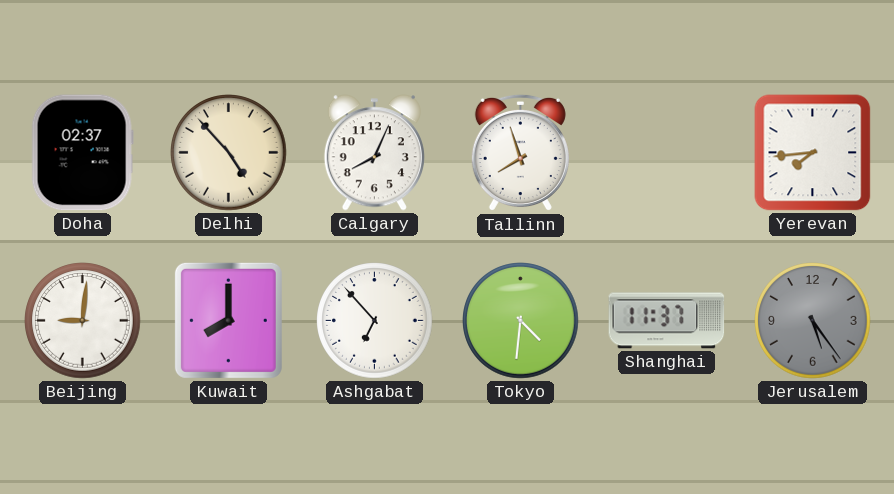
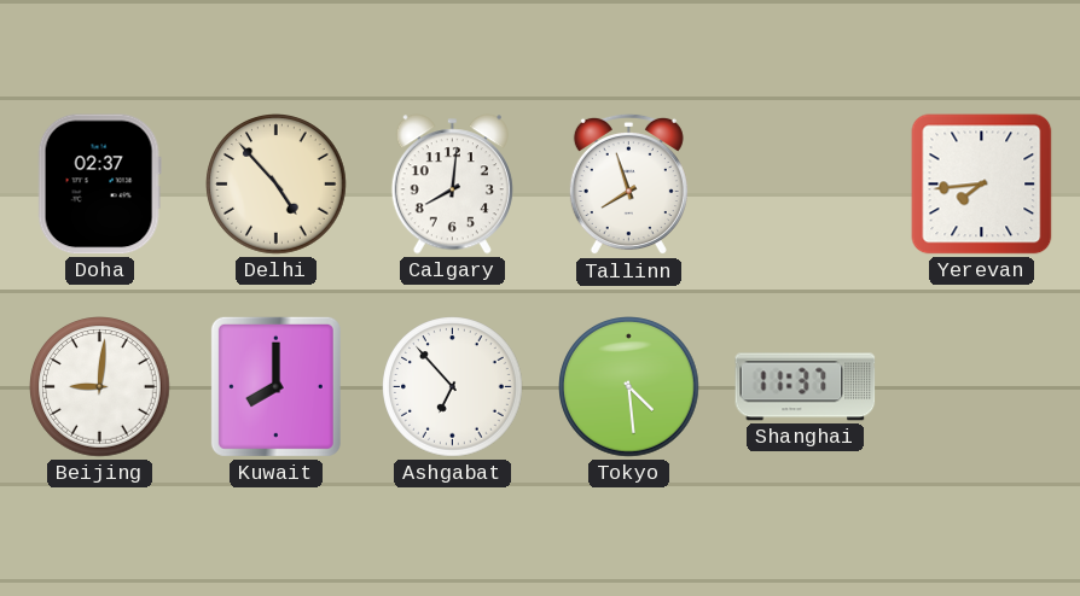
Calgary: 8:04 -> 8:01
Tokyo: 4:31 -> 4:29
Jerusalem: 5:24 -> none
